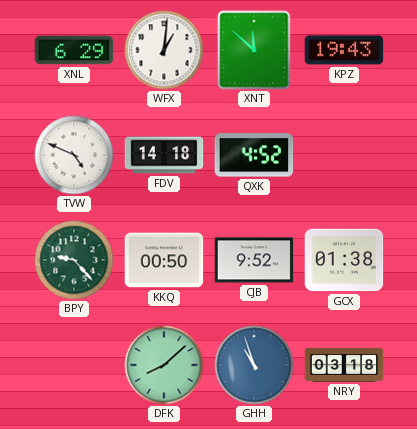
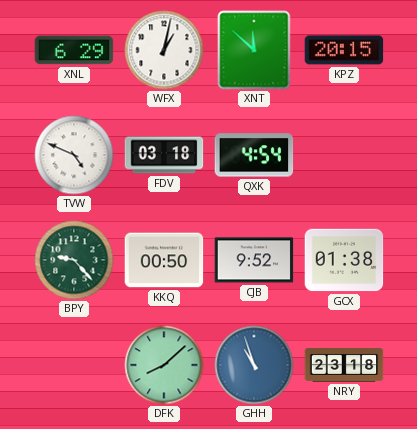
WFX: 1:01 -> 1:02
KPZ: 19:43 -> 20:15
FDV: 14:18 -> 03:18
QXK: 4:52 -> 4:54
NRY: 03:18 -> 23:18
